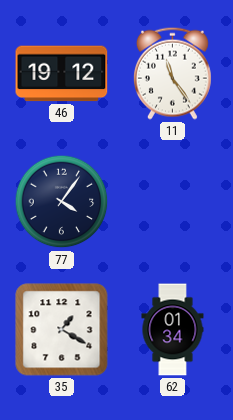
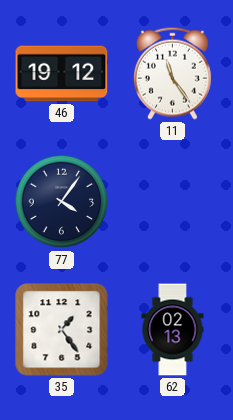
35: 1:20 -> 1:24
62: 01:34 -> 02:13
